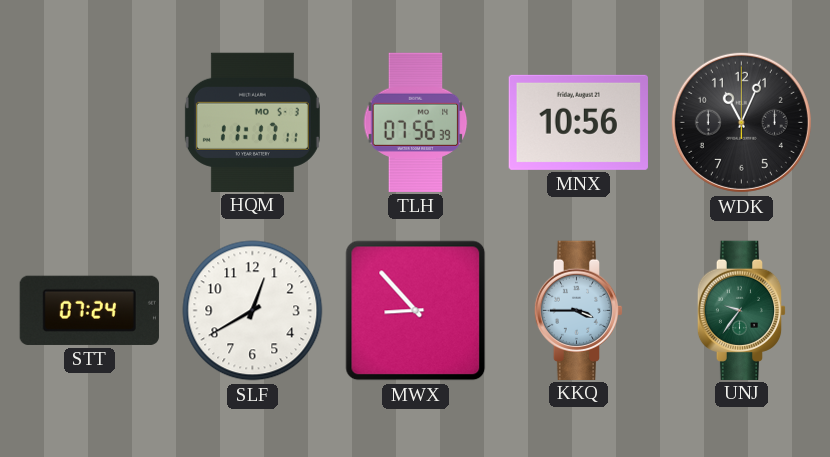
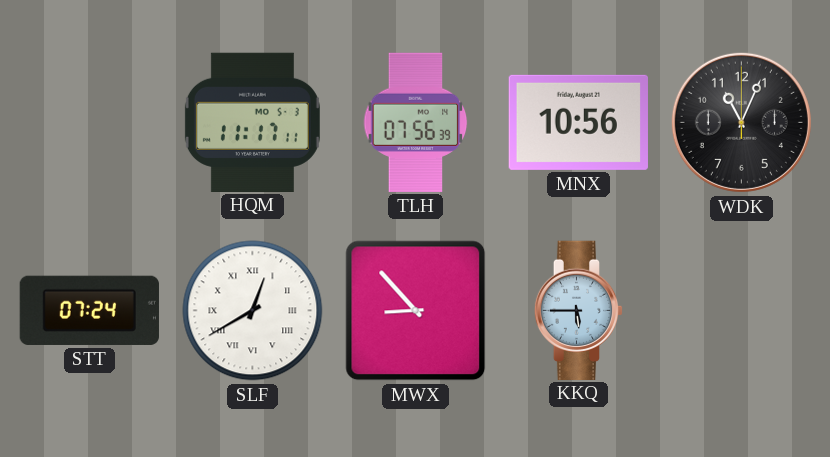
SLF numerals: Arabic -> Roman
KKQ: 3:45 -> 5:45
UNJ: 9:36 -> none
